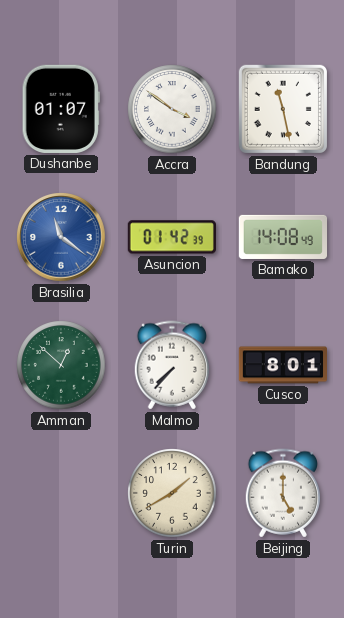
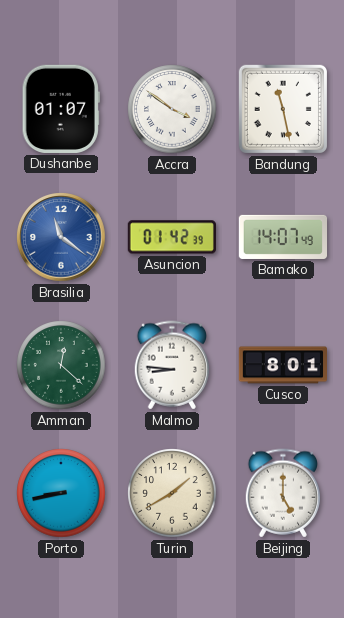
Bamako: 14:08 -> 14:07
Amman: 12:52 -> 12:22
Malmo: 7:37 -> 8:46
Porto: none -> 8:43
